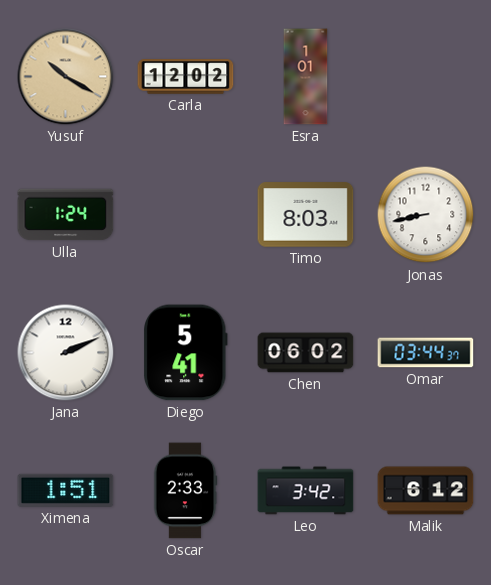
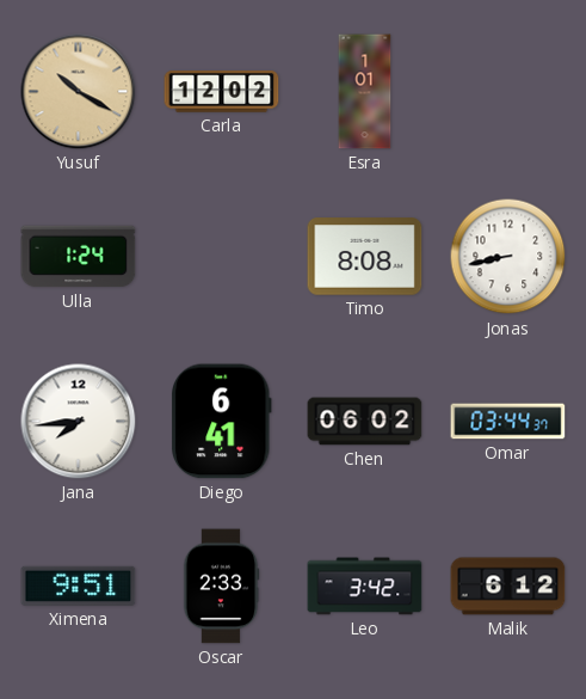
Timo: 8:03 -> 8:08
Jana: 2:11 -> 7:44
Diego: 5:41 -> 6:41
Ximena: 1:51 -> 9:51
